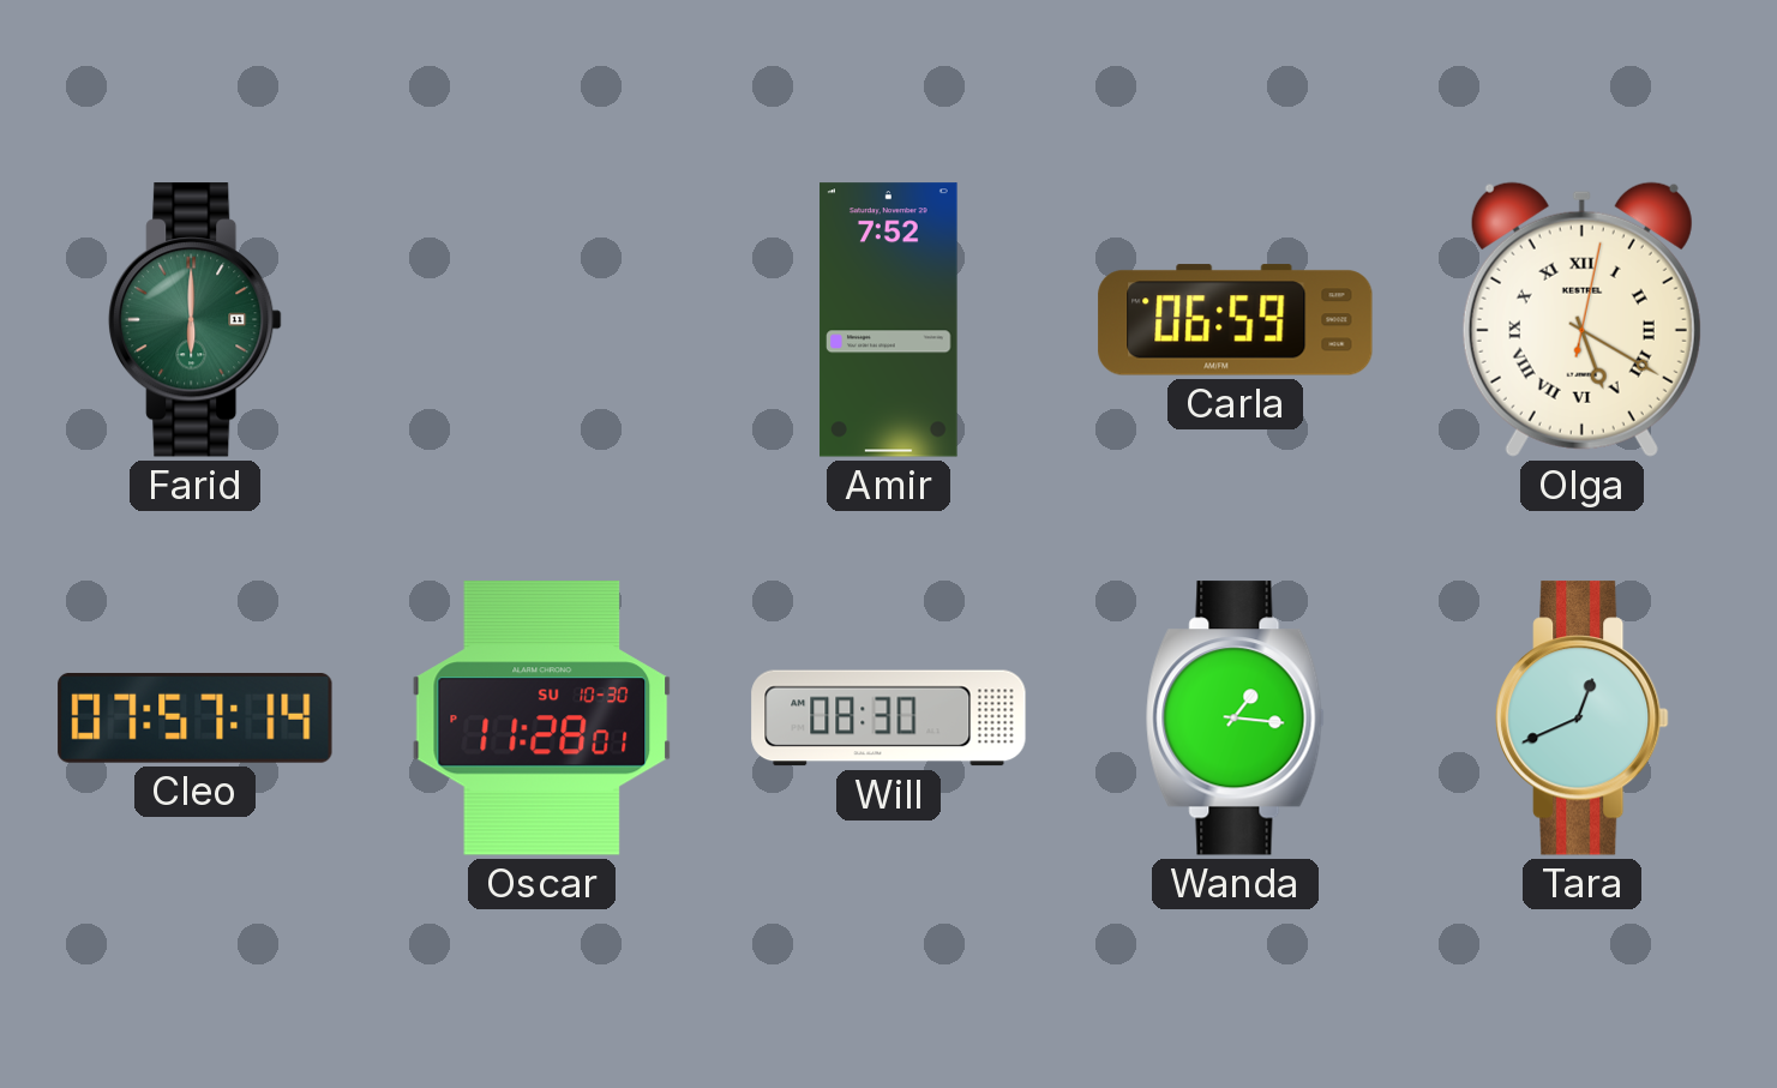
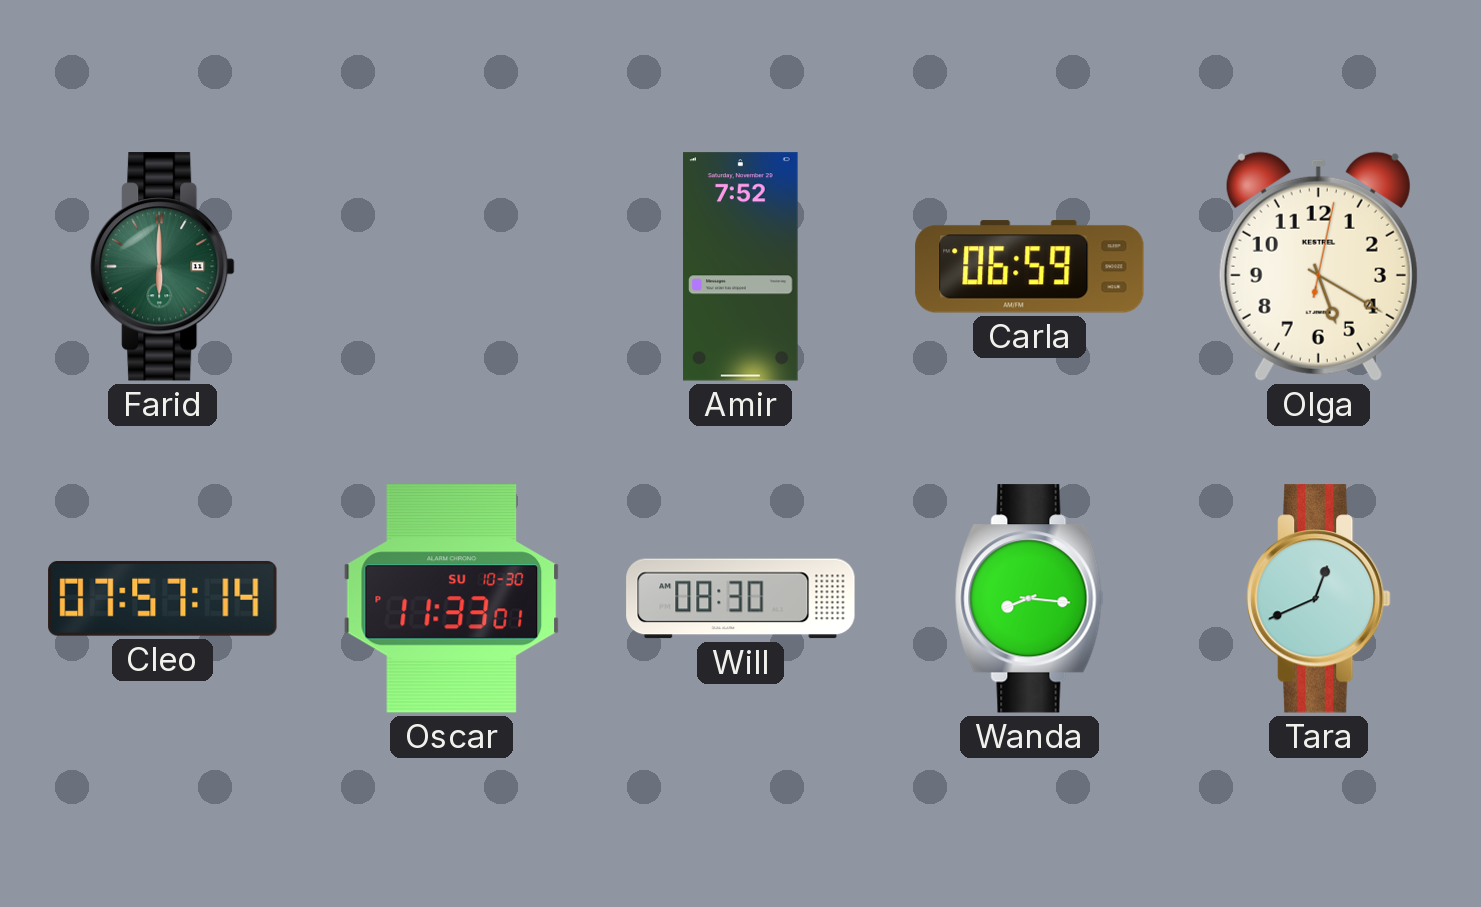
Olga numerals: Roman -> Arabic
Oscar: 11:28 -> 11:33
Wanda: 1:16 -> 8:16
